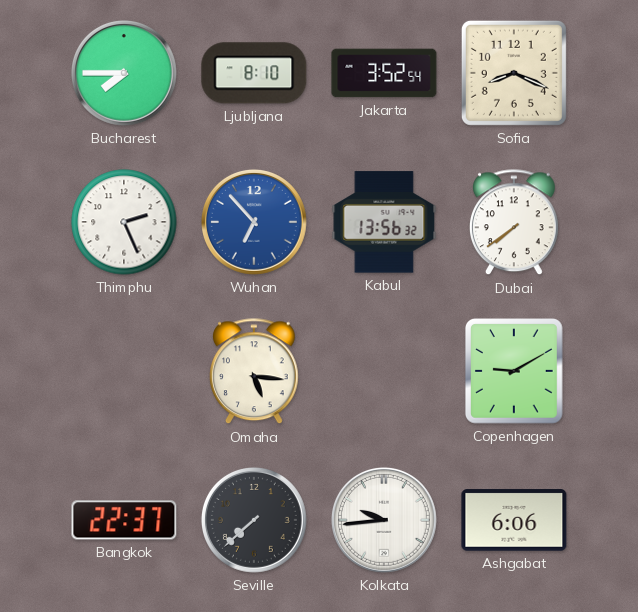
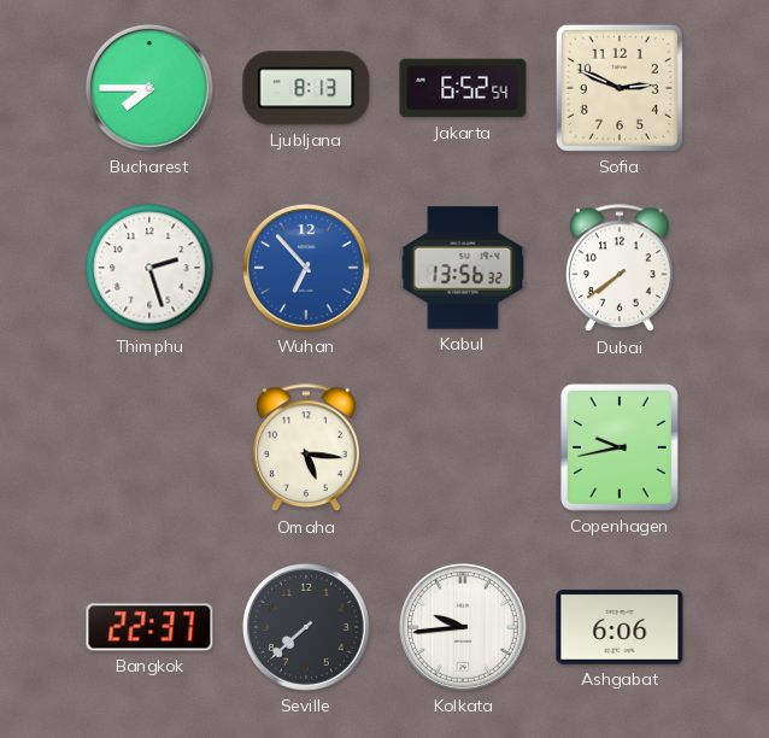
Ljubljana: 8:10 -> 8:13
Jakarta: 3:52 -> 6:52
Sofia: 8:19 -> 2:49
Thimphu: 2:26 -> 2:27
Copenhagen: 9:10 -> 9:43
